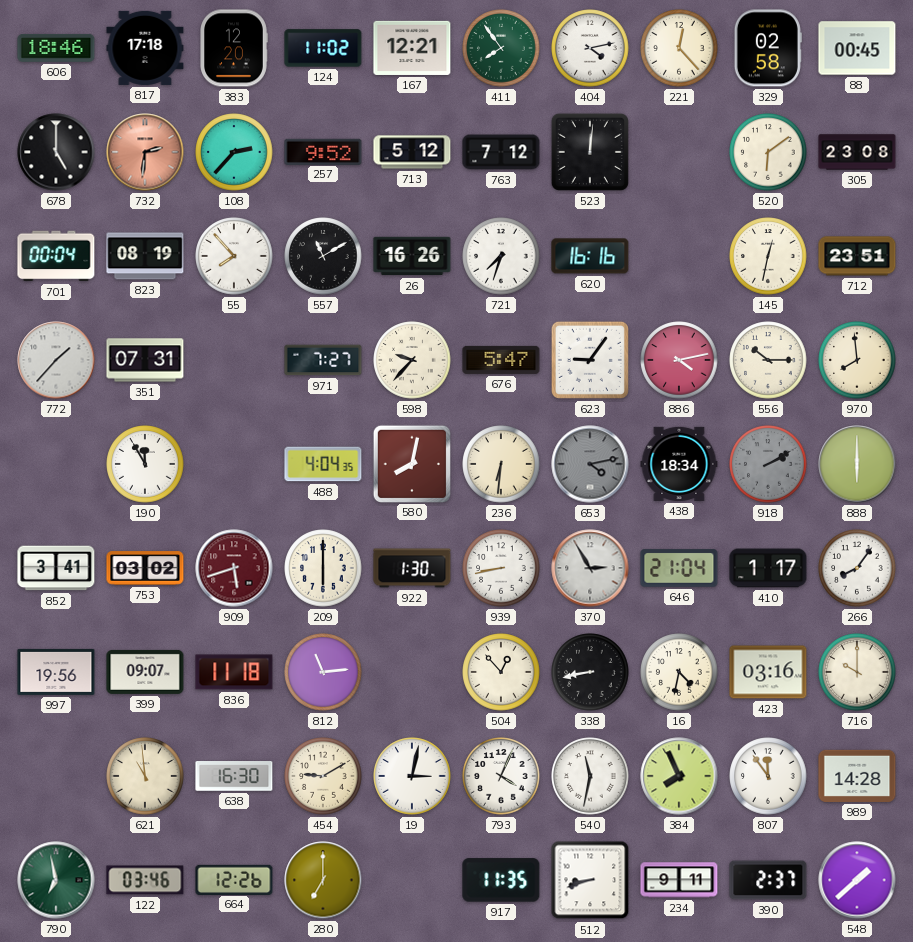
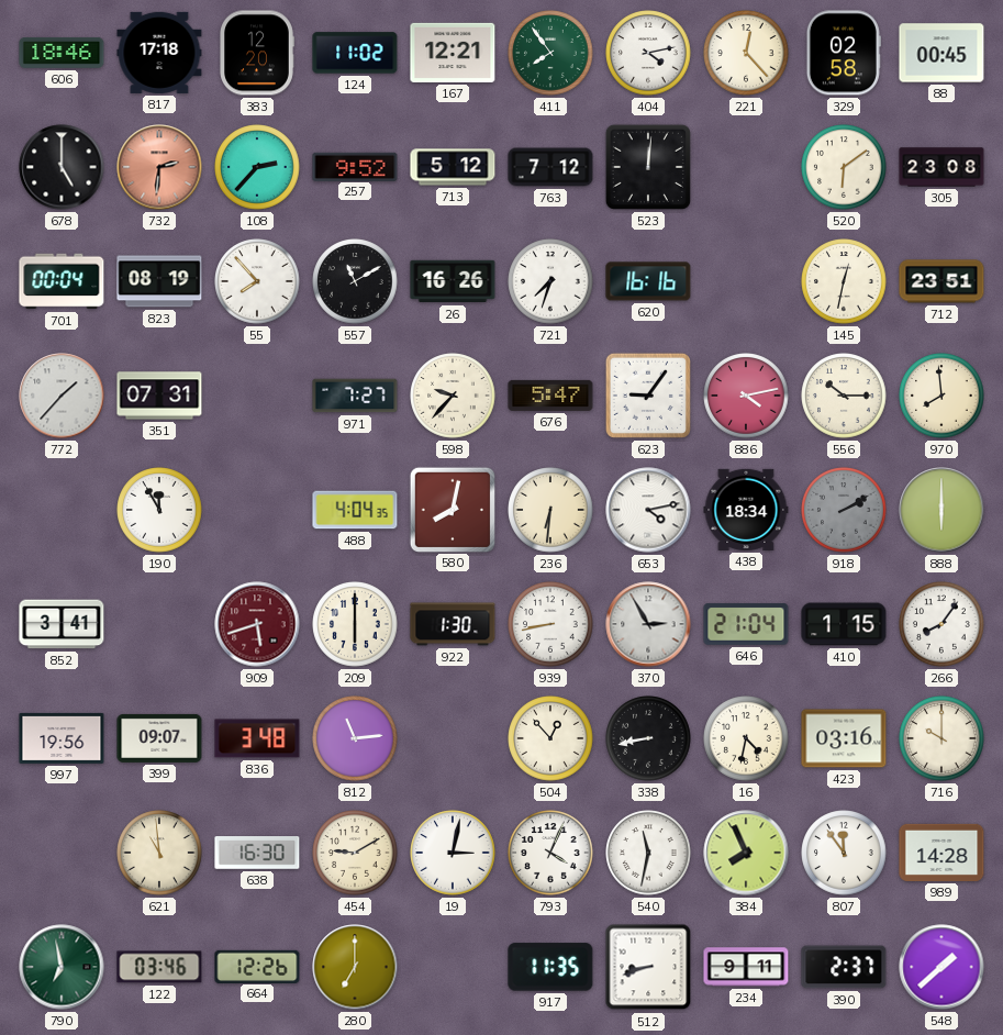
653 dial: grey -> white
753: 03:02 -> none
410: 1:17 -> 1:15
836: 11:18 -> 3:48
